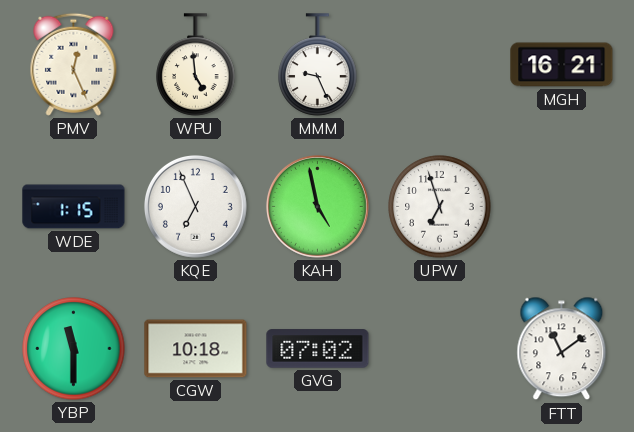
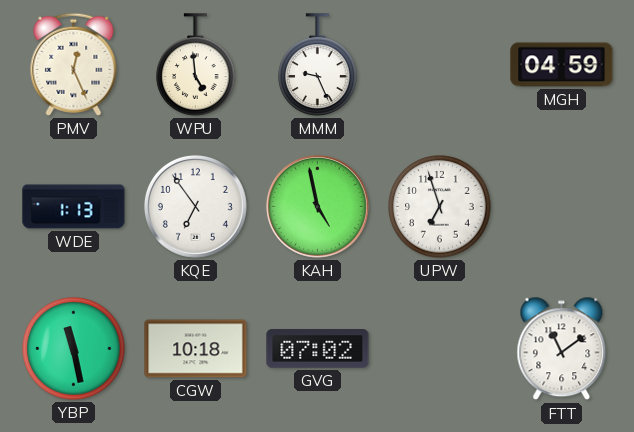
MGH: 16:21 -> 04:59
WDE: 1:15 -> 1:13
KQE: 6:56 -> 6:54
YBP: 11:30 -> 11:28
